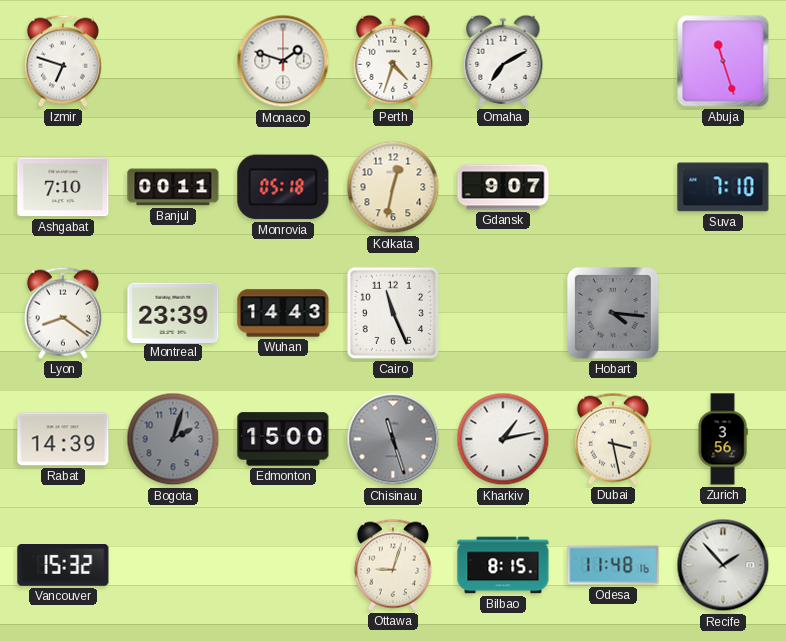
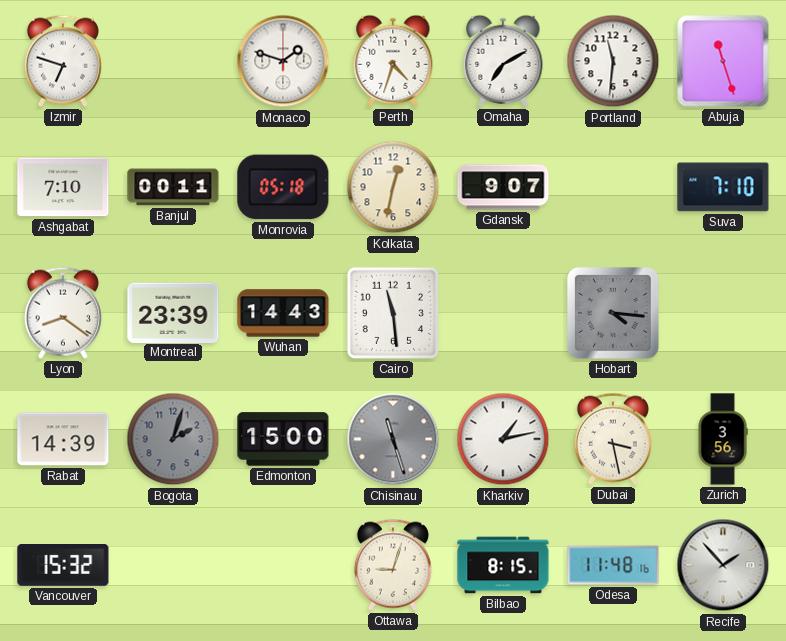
Portland: none -> 11:31
Cairo: 11:26 -> 11:29
